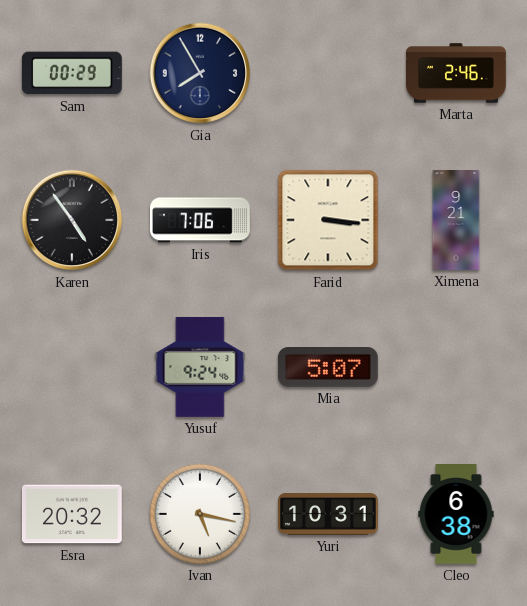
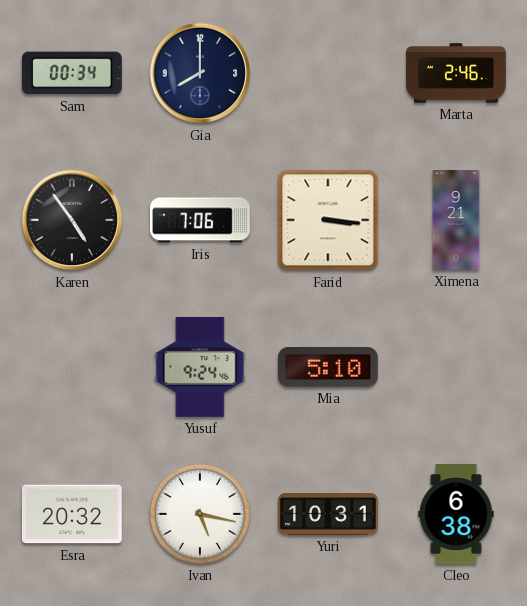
Sam: 00:29 -> 00:34
Gia: 7:55 -> 8:00
Mia: 5:07 -> 5:10
